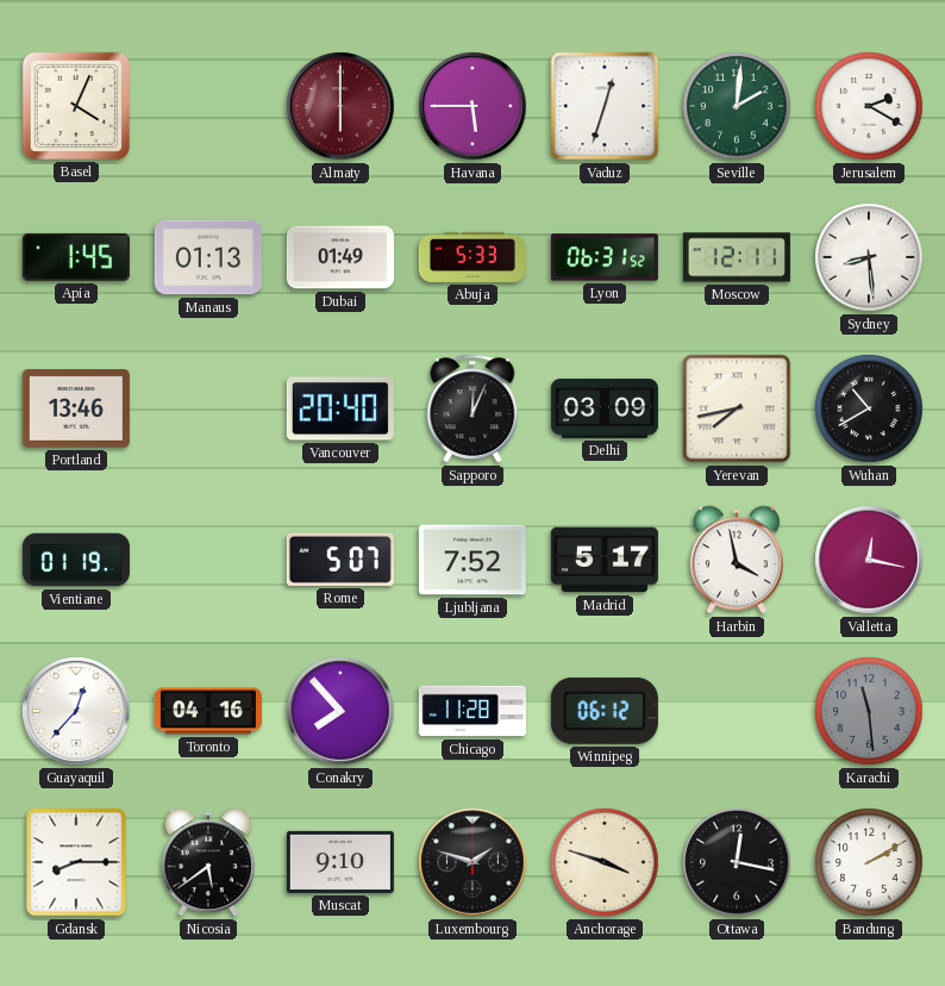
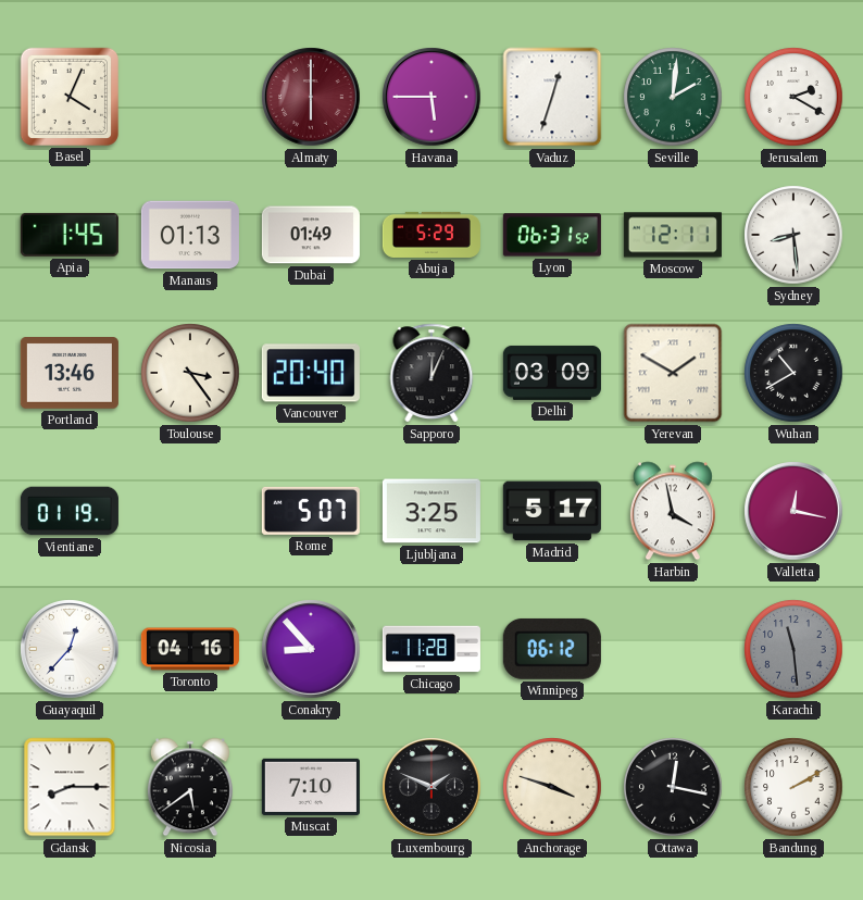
Abuja: 5:33 -> 5:29
Toulouse: none -> 3:24
Yerevan: 7:43 -> 1:50
Ljubljana: 7:52 -> 3:25
Conakry: 7:53 -> 8:53
Muscat: 9:10 -> 7:10
Luxembourg: 1:48 -> 1:49
